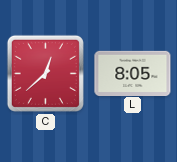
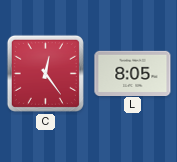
C: 12:38 -> 12:24
